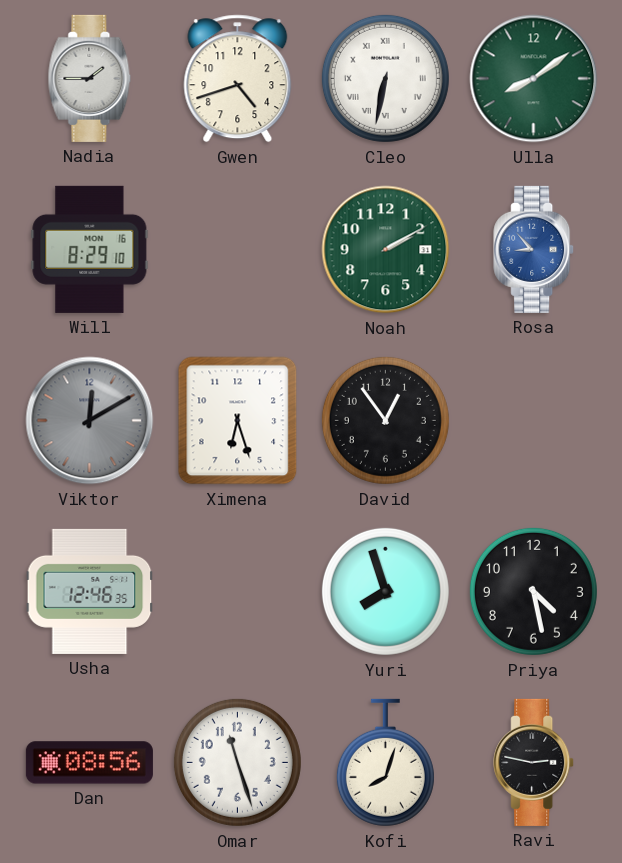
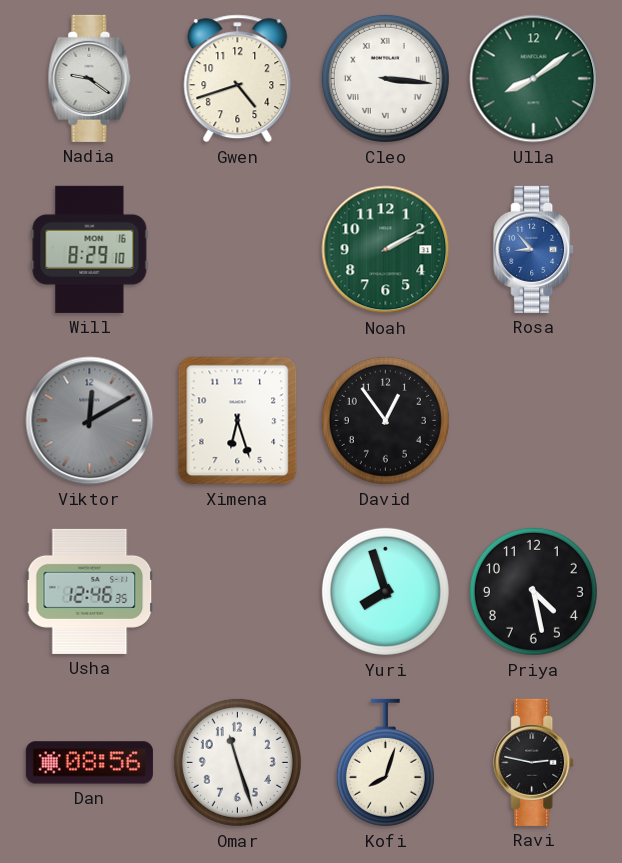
Nadia: 1:45 -> 9:21
Cleo: 6:32 -> 3:16
